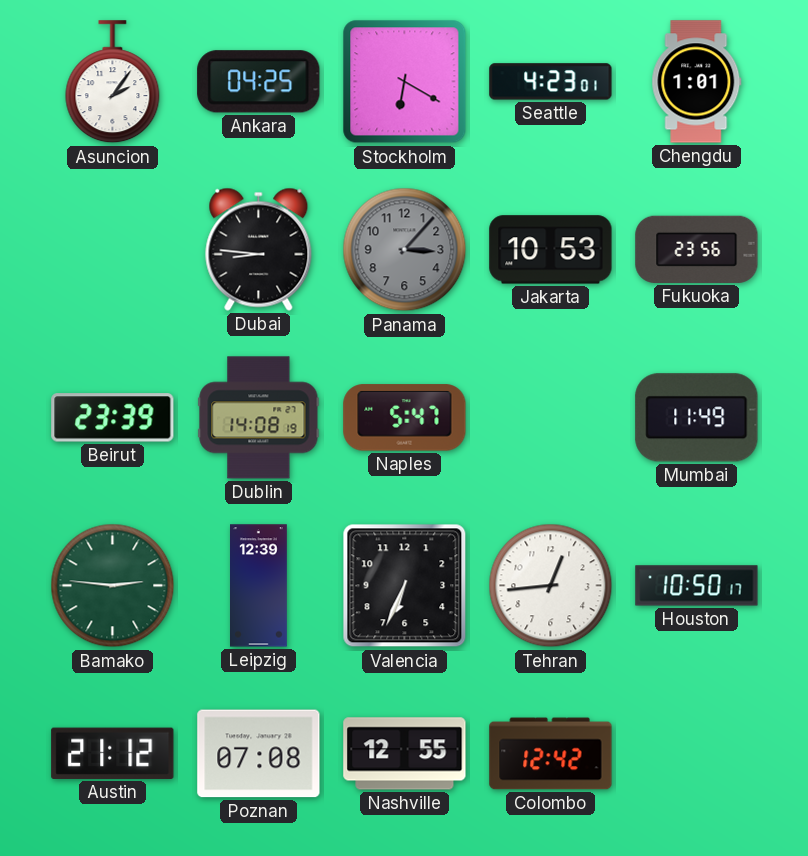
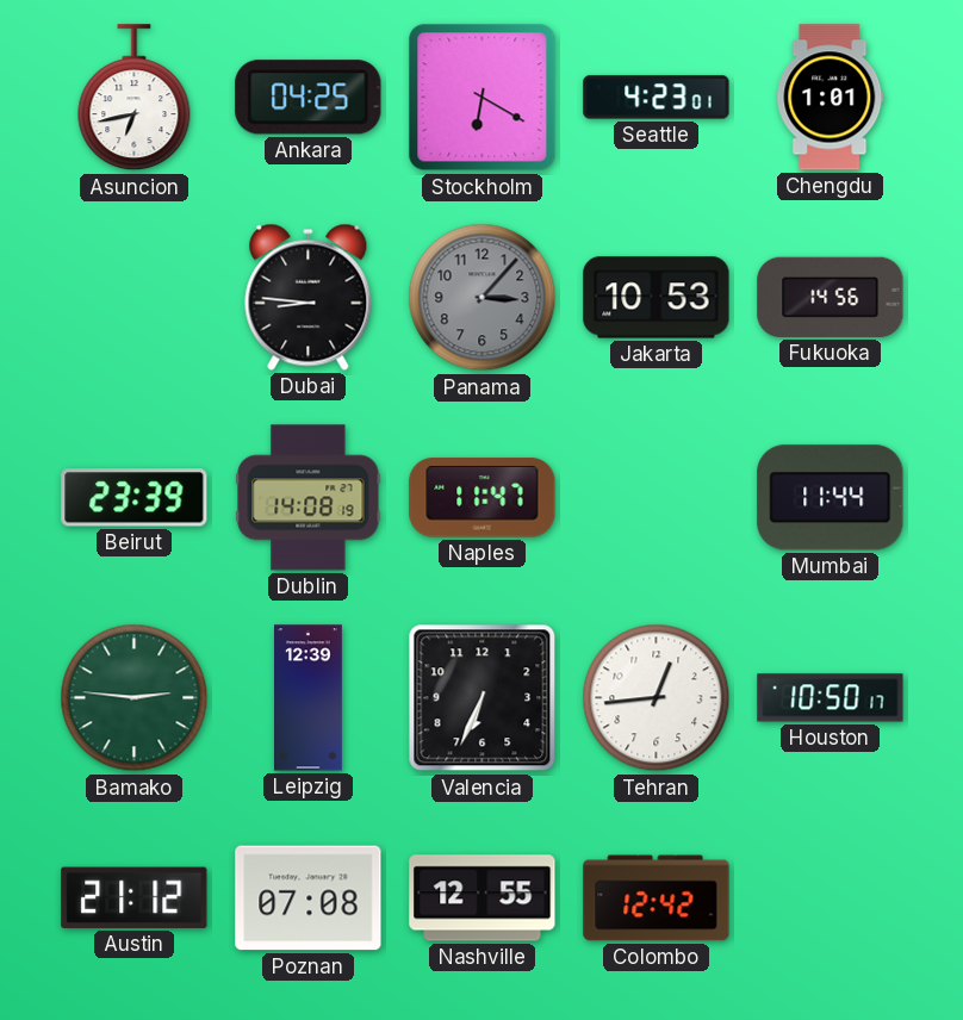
Asuncion: 2:06 -> 6:43
Fukuoka: 23:56 -> 14:56
Naples: 5:47 -> 11:47
Mumbai: 11:49 -> 11:44
